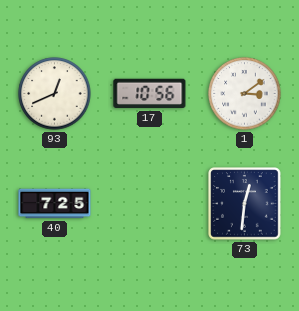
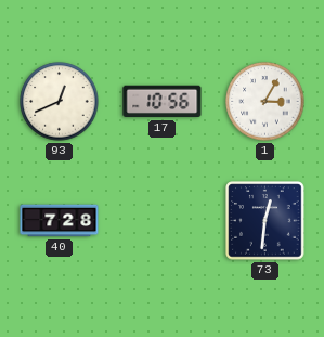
1: 3:09 -> 3:05
40: 7:25 -> 7:28
